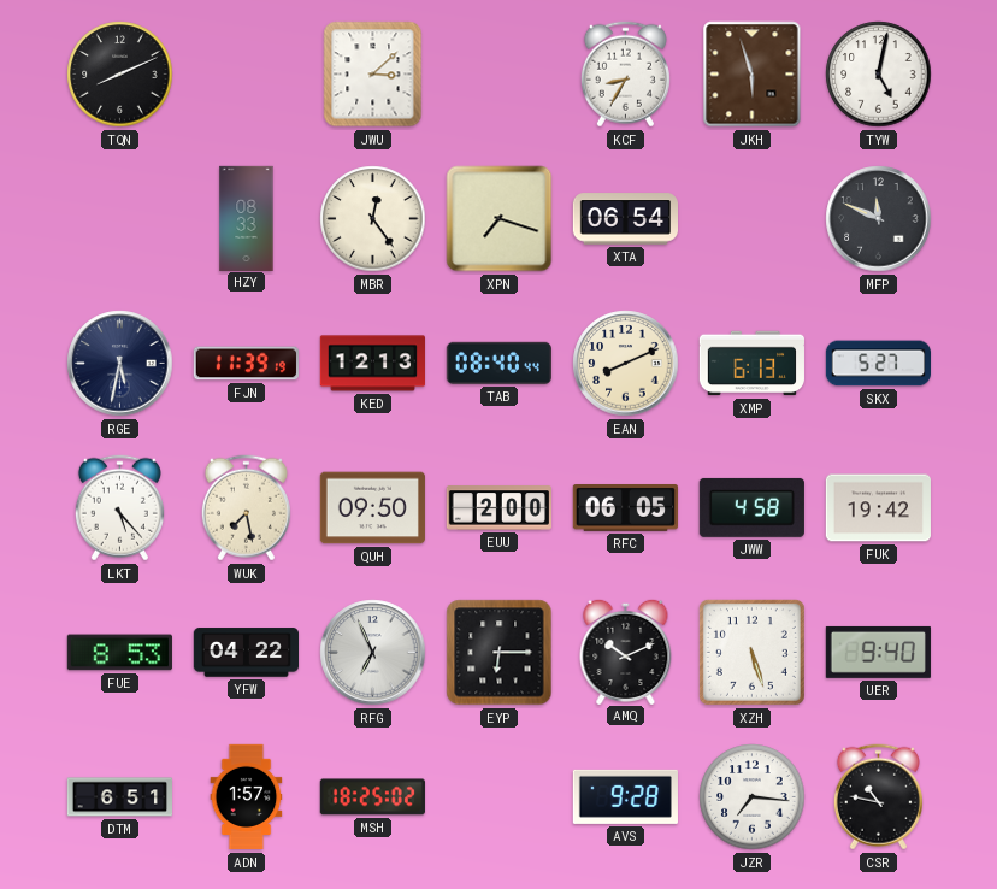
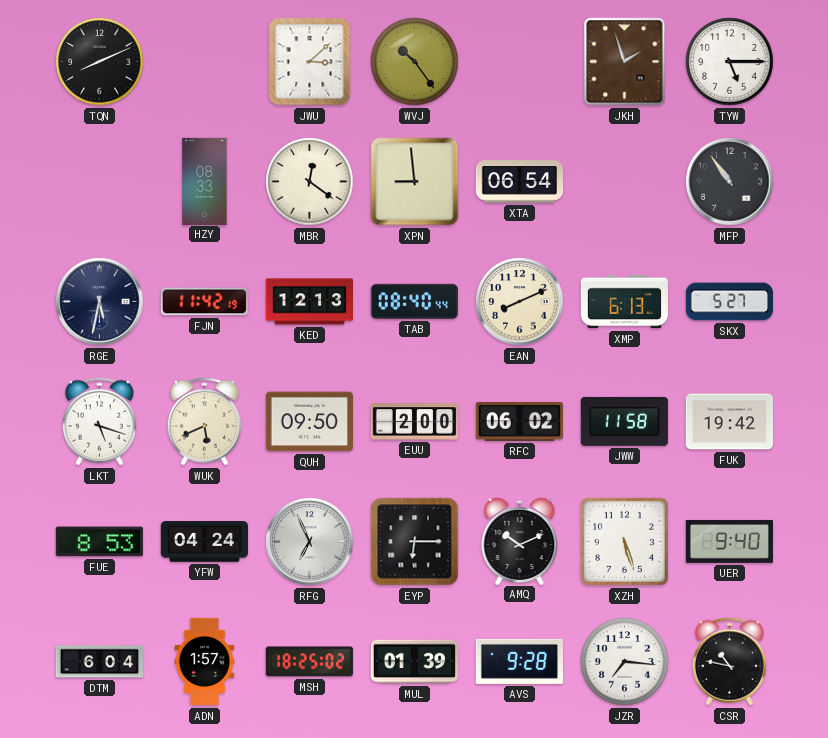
WVJ: none -> 10:24
KCF: 8:35 -> none
JKH: 5:57 -> 1:57
TYW: 5:02 -> 5:15
MBR: 12:24 -> 12:21
XPN: 7:18 -> 8:59
MFP: 11:49 -> 10:54
FJN: 11:39 -> 11:42
LKT: 5:23 -> 5:18
WUK: 7:28 -> 5:41
RFC: 06:05 -> 06:02
JWW: 4:58 -> 11:58
YFW: 04:22 -> 04:24
DTM: 6:51 -> 6:04
MUL: none -> 01:39
